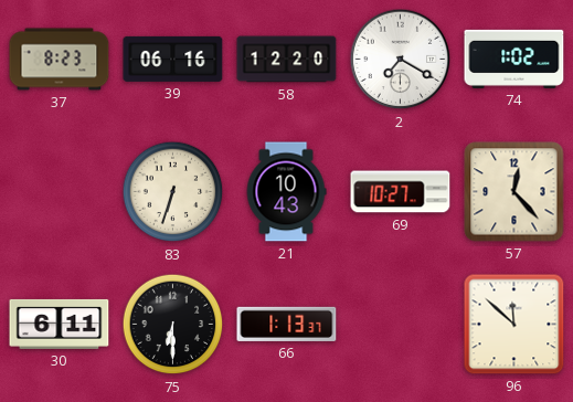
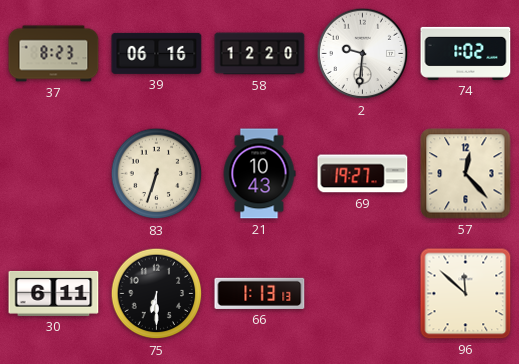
2: 7:20 -> 9:31
69: 10:27 -> 19:27
66: 1:13:37 -> 1:13:13
